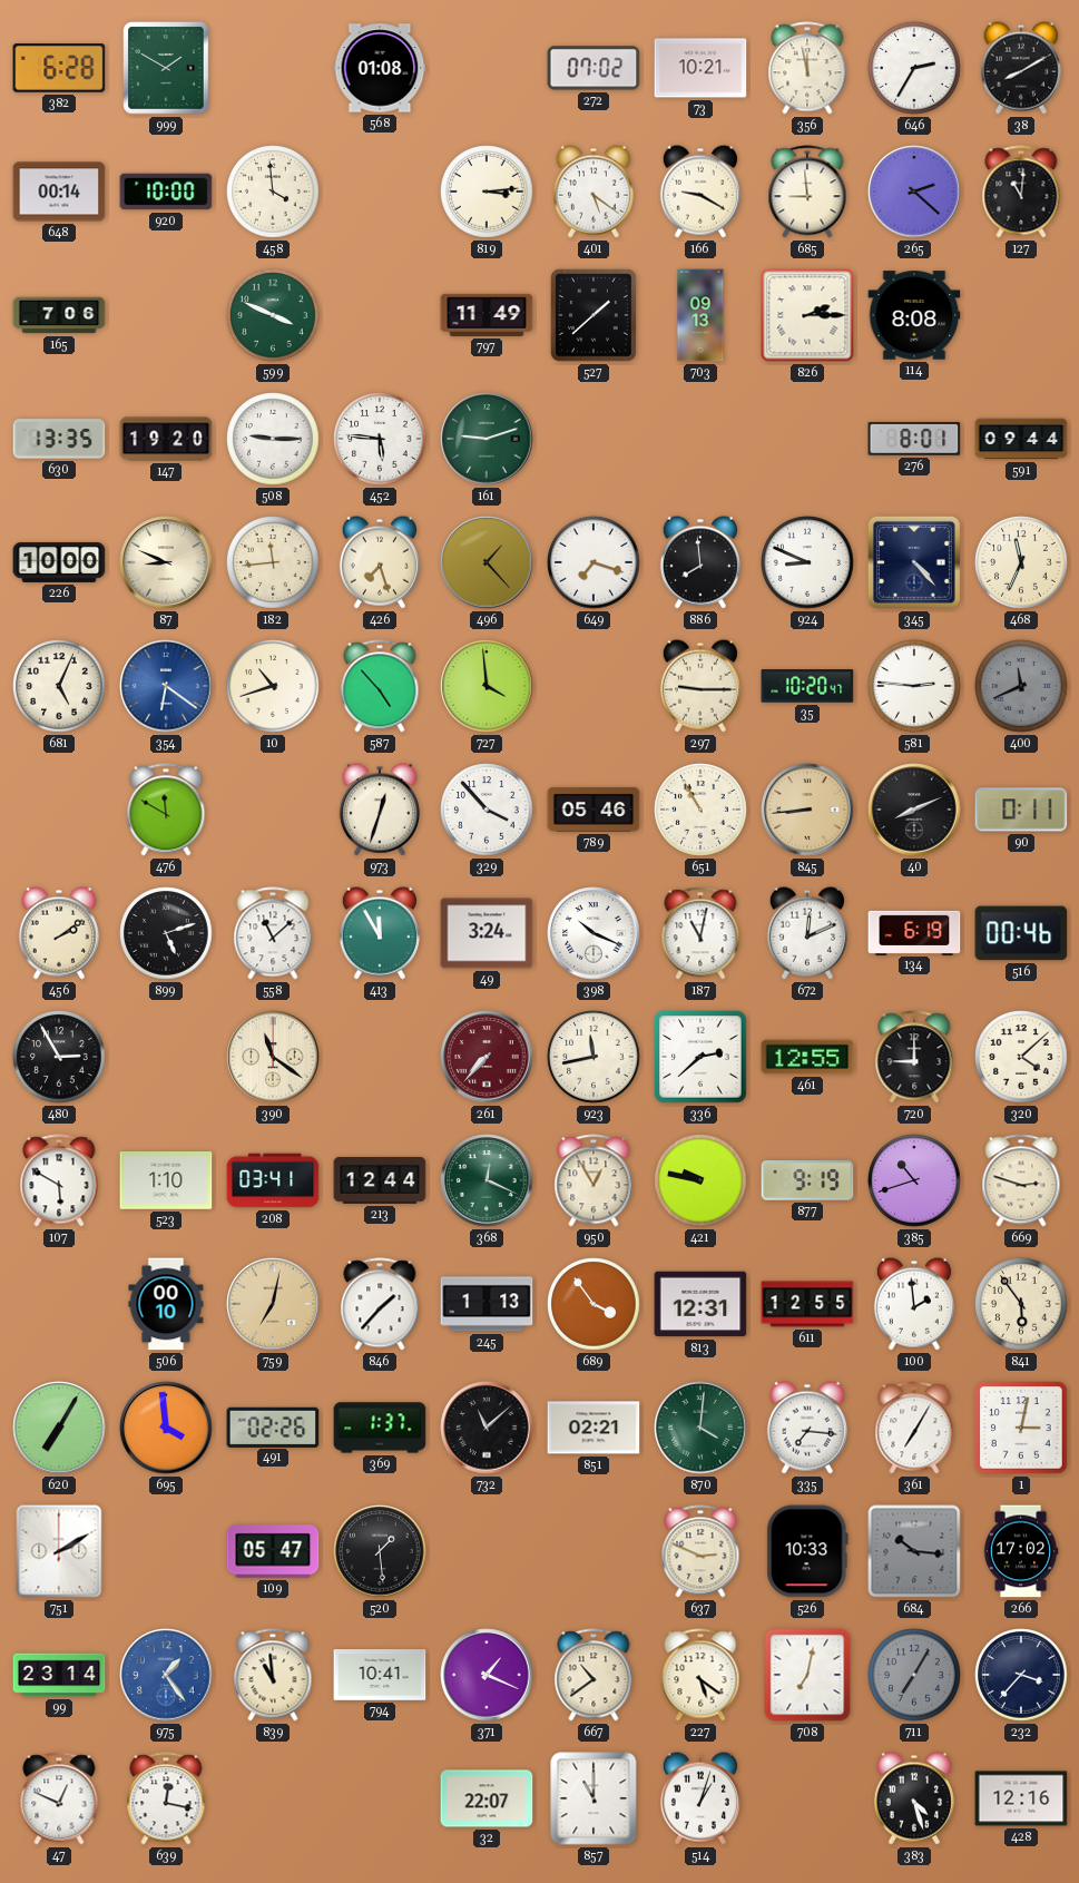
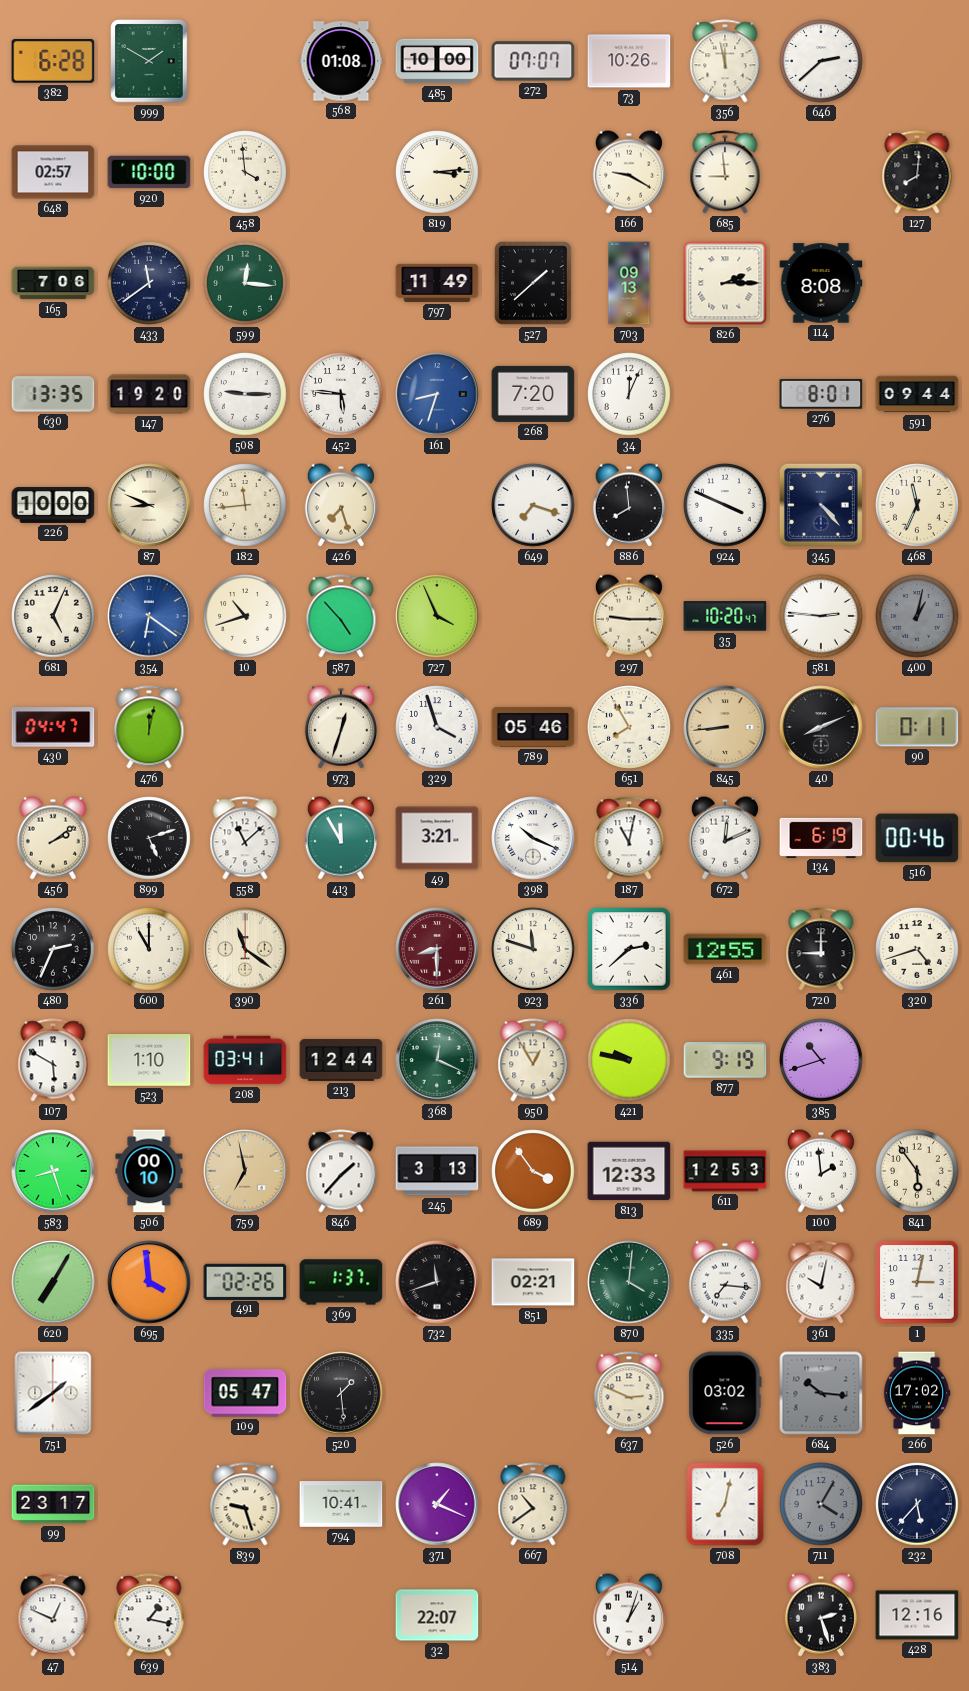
485: none -> 10:00
272: 07:02 -> 07:07
73: 10:21 -> 10:26
646: 2:35 -> 2:38
38: 8:10 -> none
648: 00:14 -> 02:57
401: 5:21 -> none
265: 2:22 -> none
127: 11:01 -> 8:01
433: none -> 11:39
599: 3:49 -> 12:16
161: 9:12 -> 8:33
161 dial: green -> blue
268: none -> 7:20
34: none -> 12:04
496: 1:23 -> none
924: 8:49 -> 3:49
727: 3:59 -> 3:56
400: 11:41 -> 1:02
430: none -> 04:47
476: 11:50 -> 12:02
329: 3:53 -> 3:57
651: 10:55 -> 7:55
49: 3:24 -> 3:21
480: 2:55 -> 2:34
600: none -> 11:00
261: 7:37 -> 8:30
923: 11:43 -> 11:48
320: 4:08 -> 4:42
669: 2:48 -> none
583: none -> 8:27
759: 7:02 -> 6:58
245: 1:13 -> 3:13
813: 12:31 -> 12:33
611: 12:55 -> 12:53
732: 11:08 -> 11:42
361: 7:05 -> 10:02
751: 2:10 -> 1:39
526: 10:33 -> 03:02
99: 23:14 -> 23:17
975: 1:24 -> none
839: 10:59 -> 9:27
227: 5:21 -> none
711: 7:05 -> 4:05
232: 3:37 -> 5:37
639: 12:17 -> 1:17
857: 11:00 -> none
383: 4:27 -> 2:27
